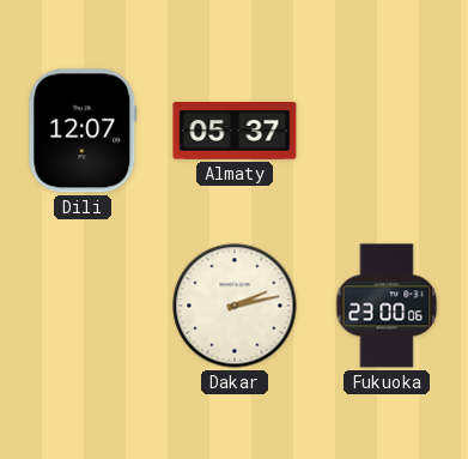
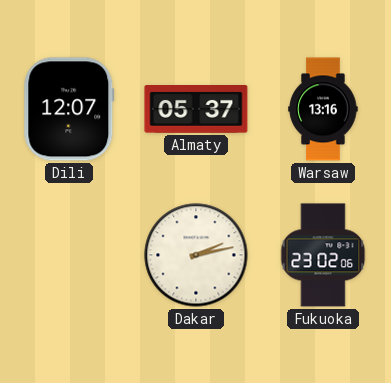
Warsaw: none -> 13:16
Fukuoka: 23:00 -> 23:02
